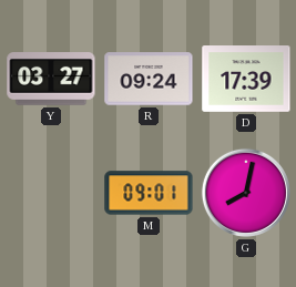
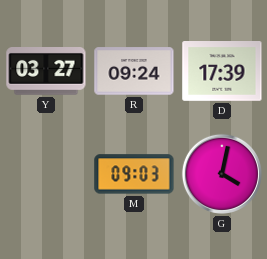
M: 09:01 -> 09:03
G: 8:02 -> 4:02
